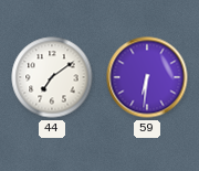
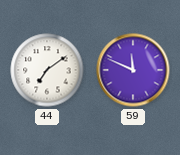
59: 6:31 -> 11:49
